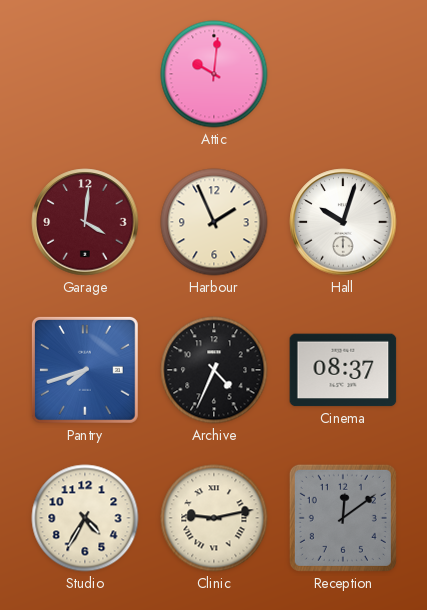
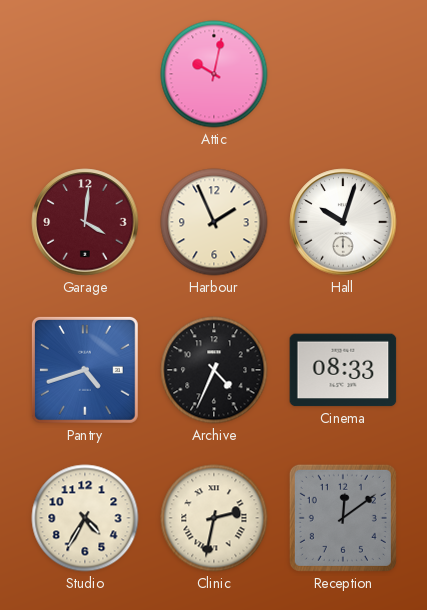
Attic: 10:01 -> 10:02
Pantry: 7:42 -> 4:42
Cinema: 08:37 -> 08:33
Clinic: 9:13 -> 2:32
